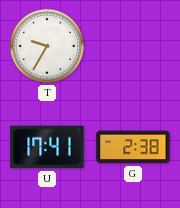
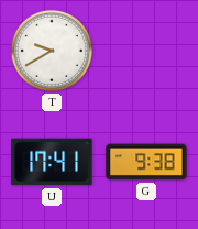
T: 9:35 -> 9:40
G: 2:38 -> 9:38
